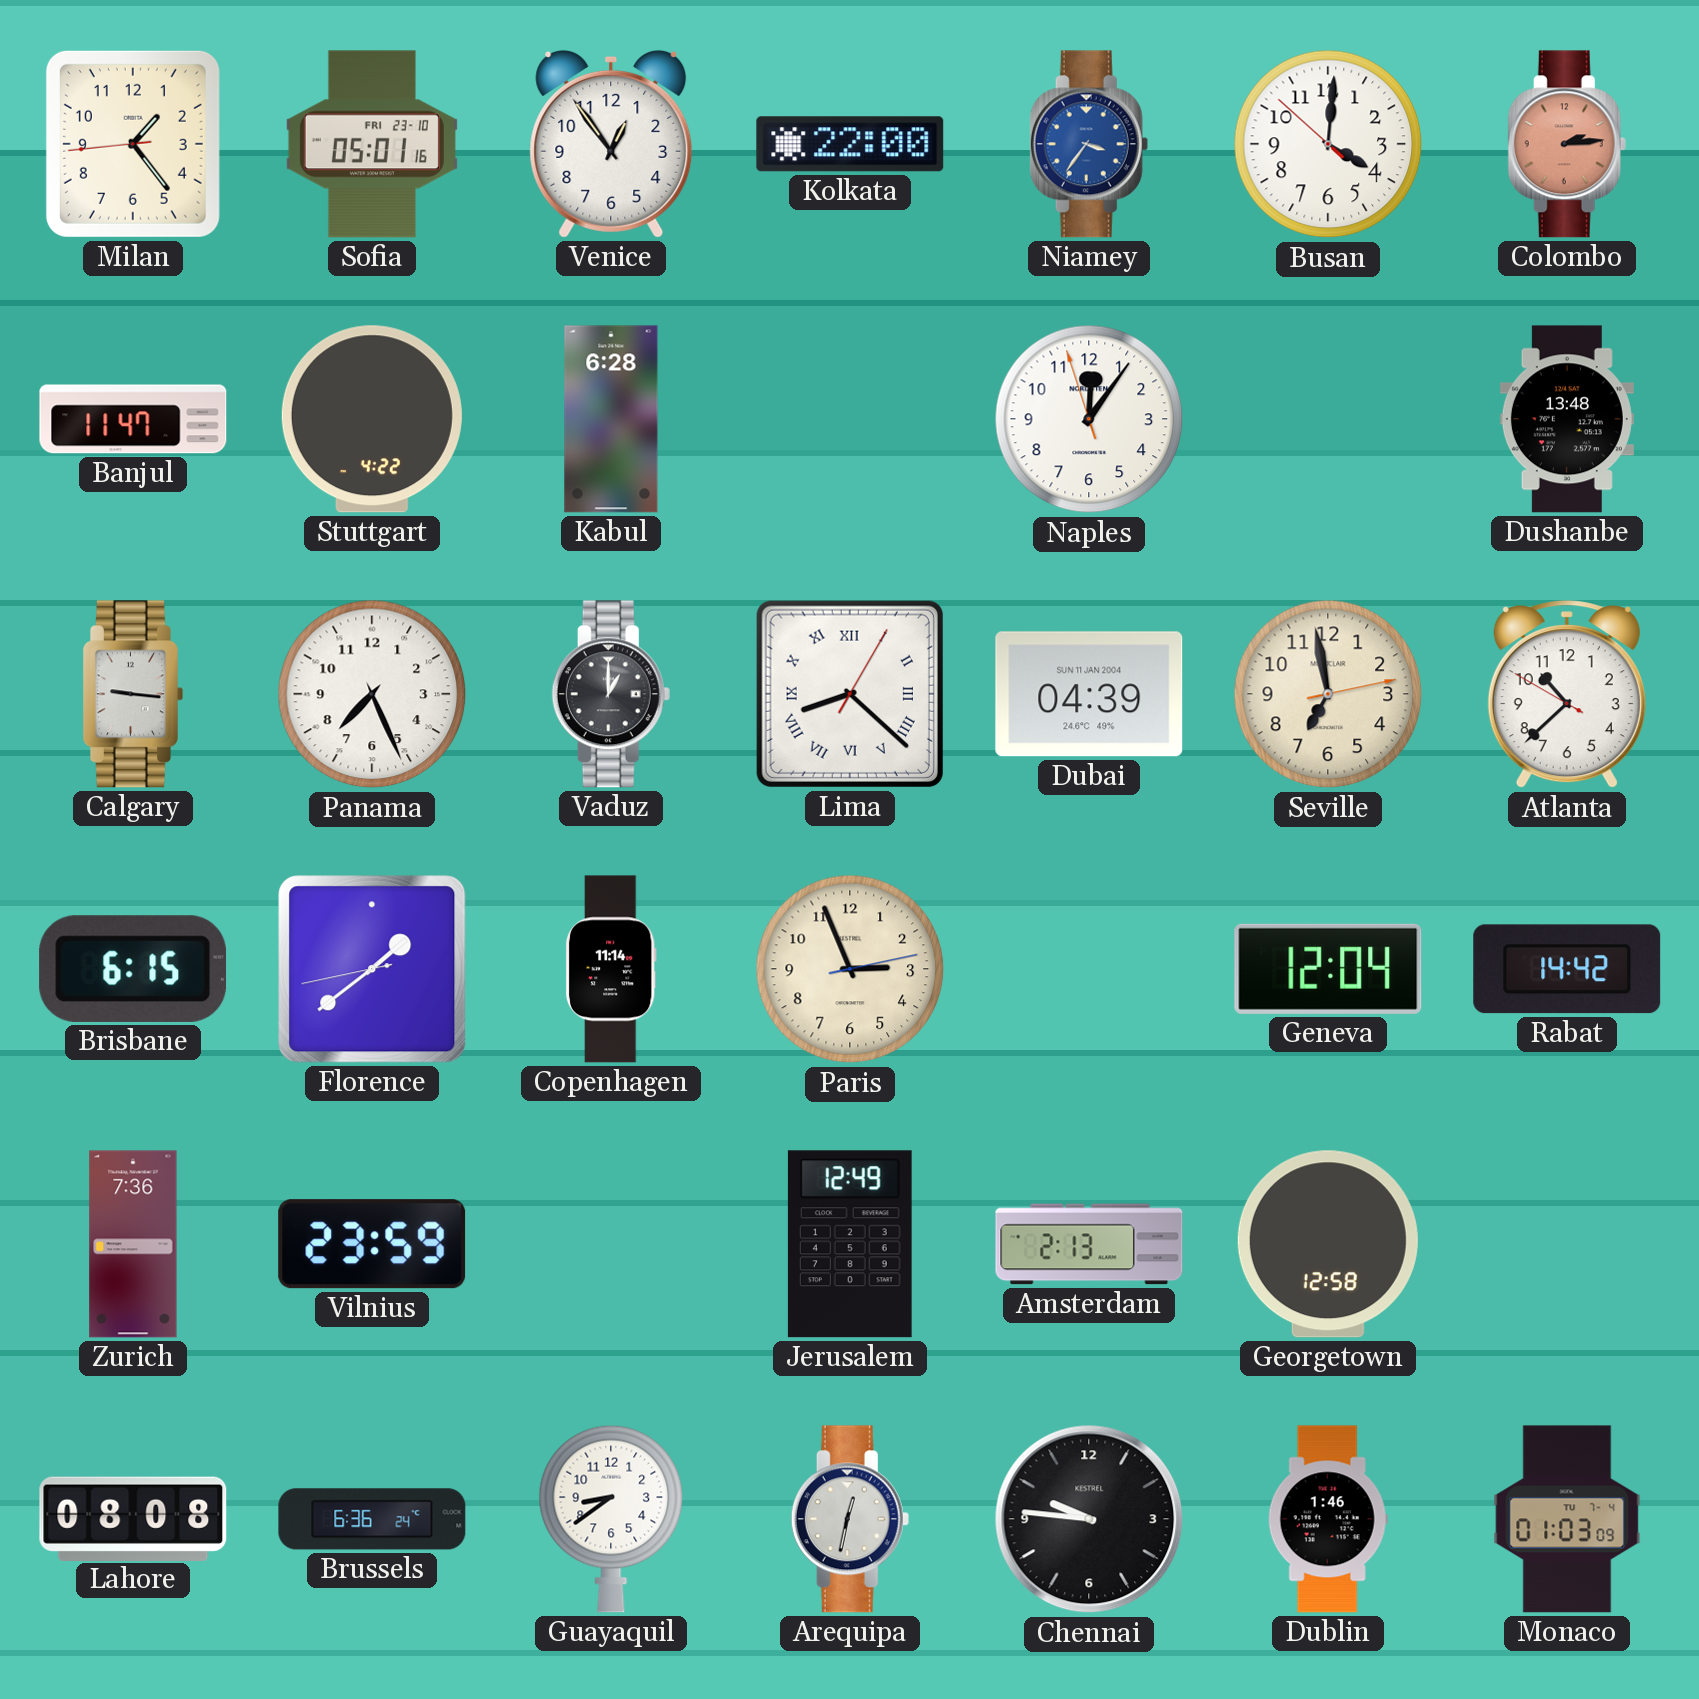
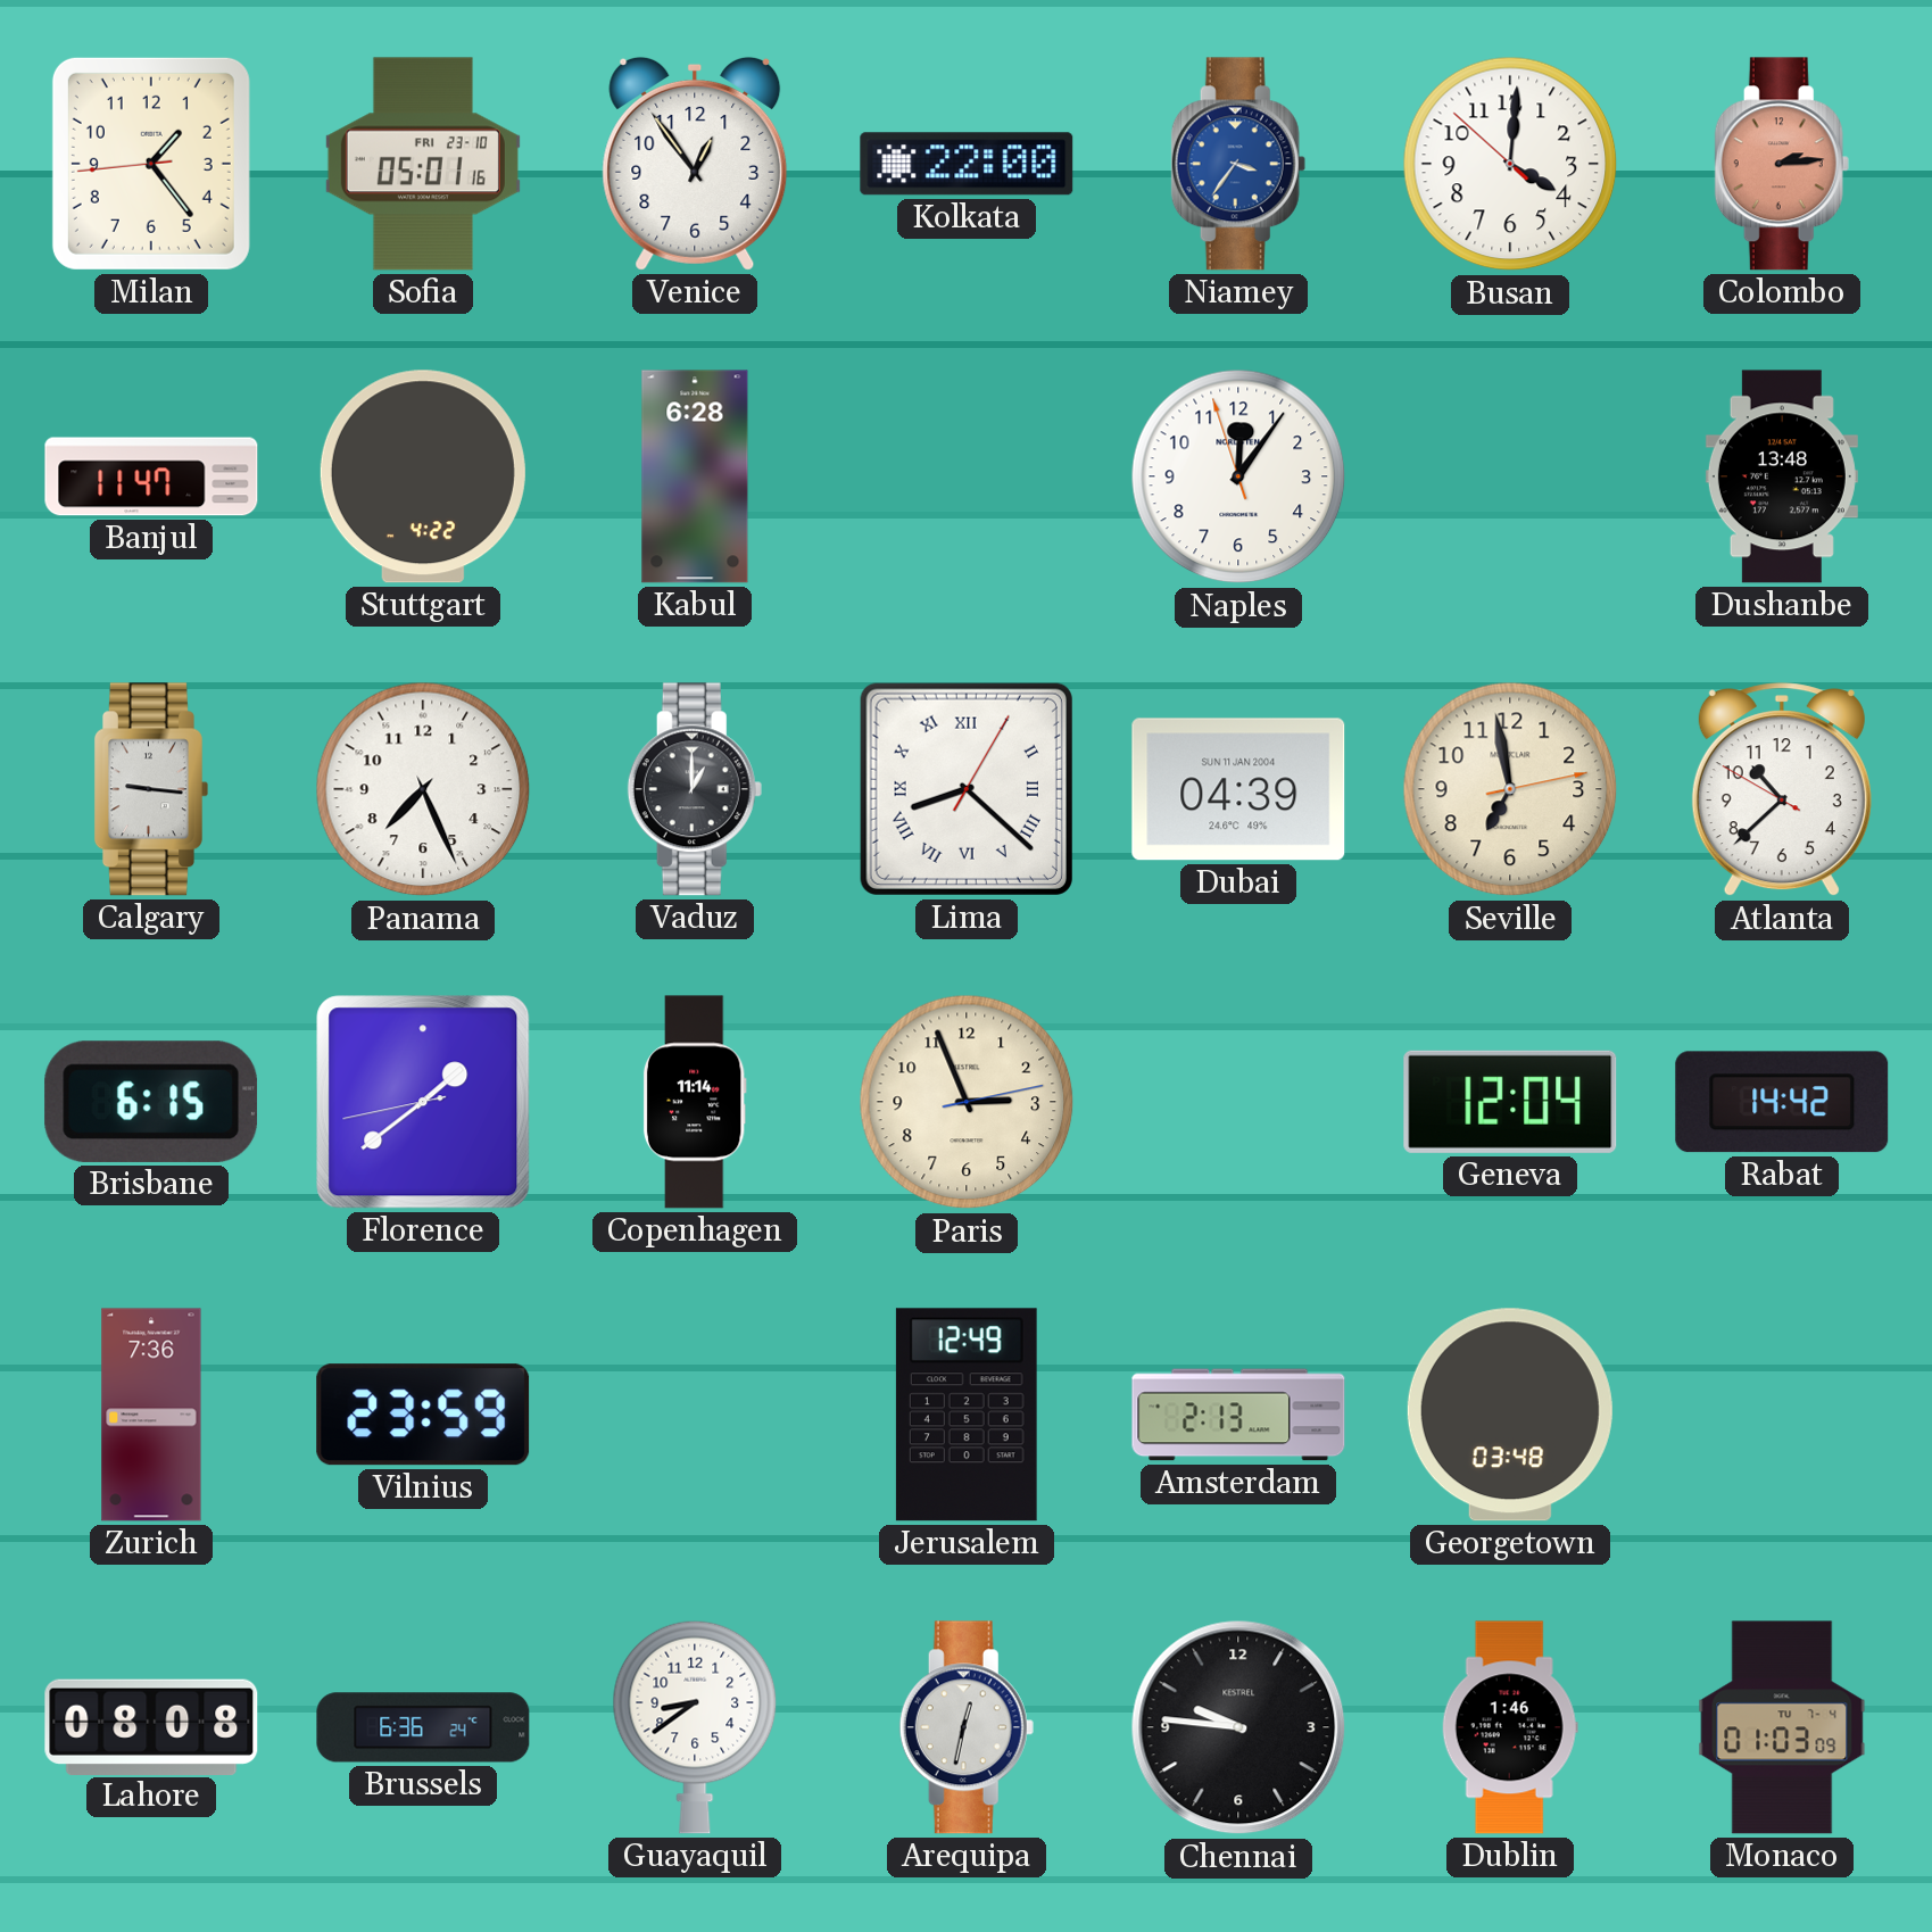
Georgetown: 12:58 -> 03:48
